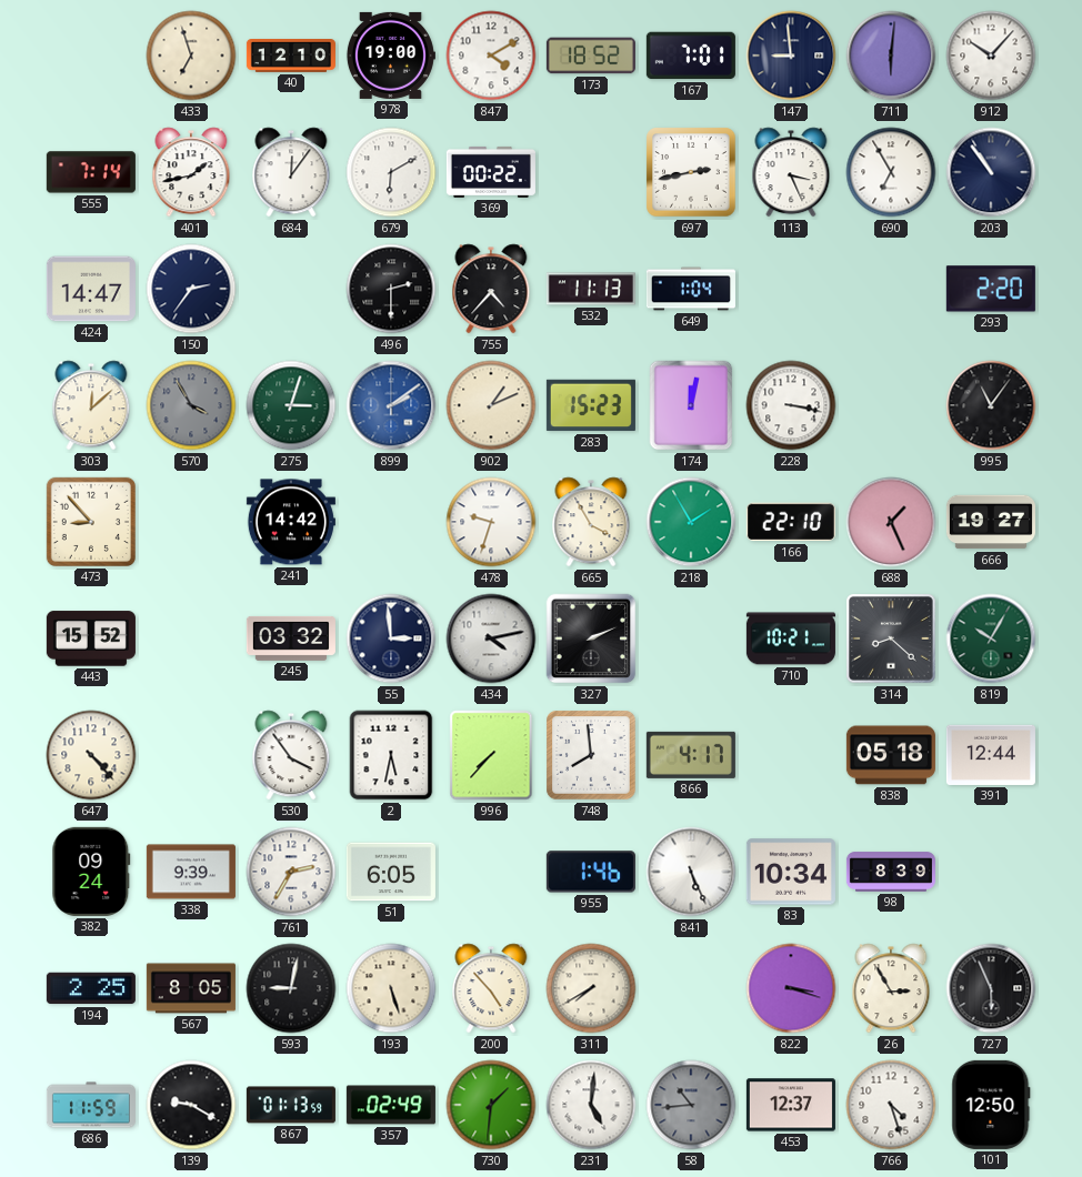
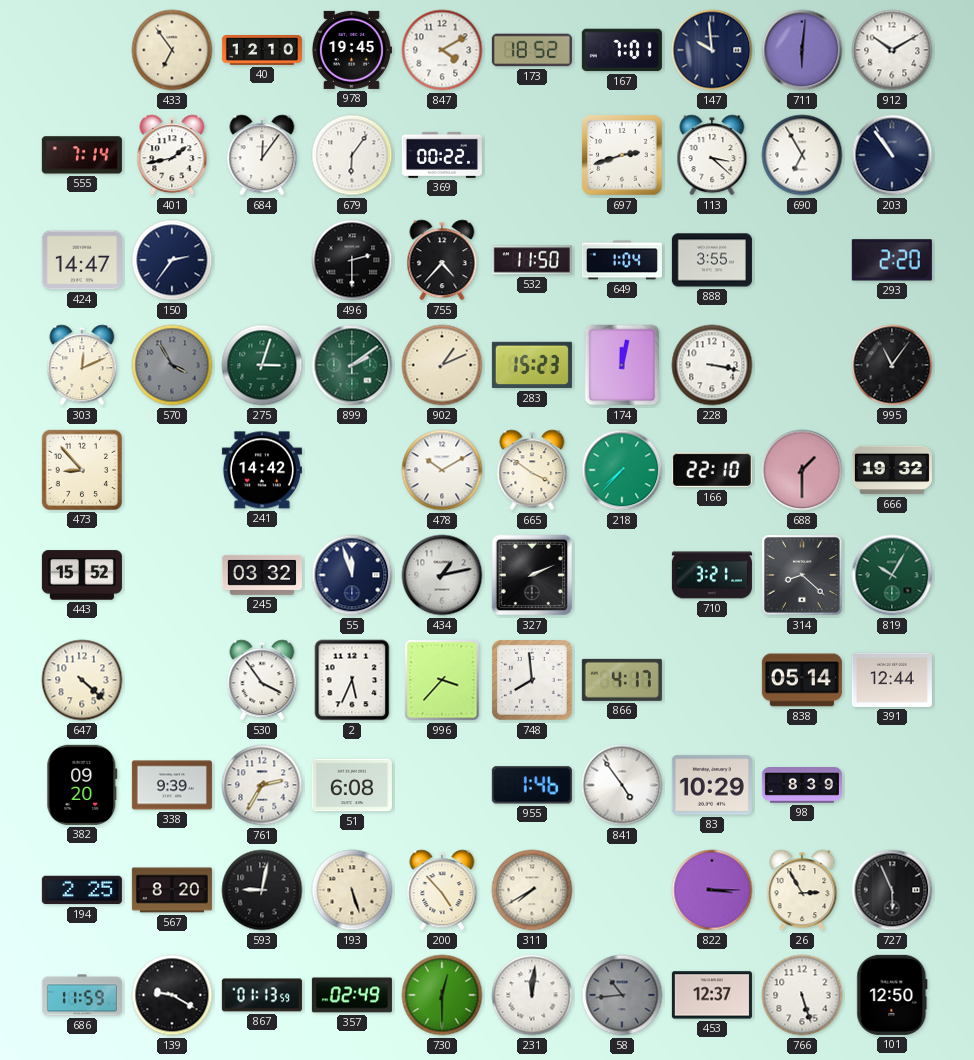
433: 6:57 -> 6:54
978: 19:00 -> 19:45
147: 8:59 -> 9:59
912: 10:07 -> 10:10
679: 6:10 -> 6:06
697: 2:43 -> 2:42
113: 3:26 -> 3:22
532: 11:13 -> 11:50
888: none -> 3:55
303: 12:08 -> 12:11
899 dial: blue -> green
478: 9:33 -> 10:10
665: 3:55 -> 3:51
218: 1:55 -> 7:37
688: 1:26 -> 1:30
666: 19:27 -> 19:32
55: 2:59 -> 11:57
434: 4:13 -> 1:13
710: 10:21 -> 3:21
647: 4:23 -> 4:22
2: 5:32 -> 5:34
996: 7:37 -> 3:37
838: 05:18 -> 05:14
382: 09:24 -> 09:20
51: 6:05 -> 6:08
841: 5:26 -> 4:54
83: 10:34 -> 10:29
567: 8:05 -> 8:20
822: 3:18 -> 3:15
730: 1:31 -> 12:30
231: 5:01 -> 12:01
766: 4:27 -> 5:27
